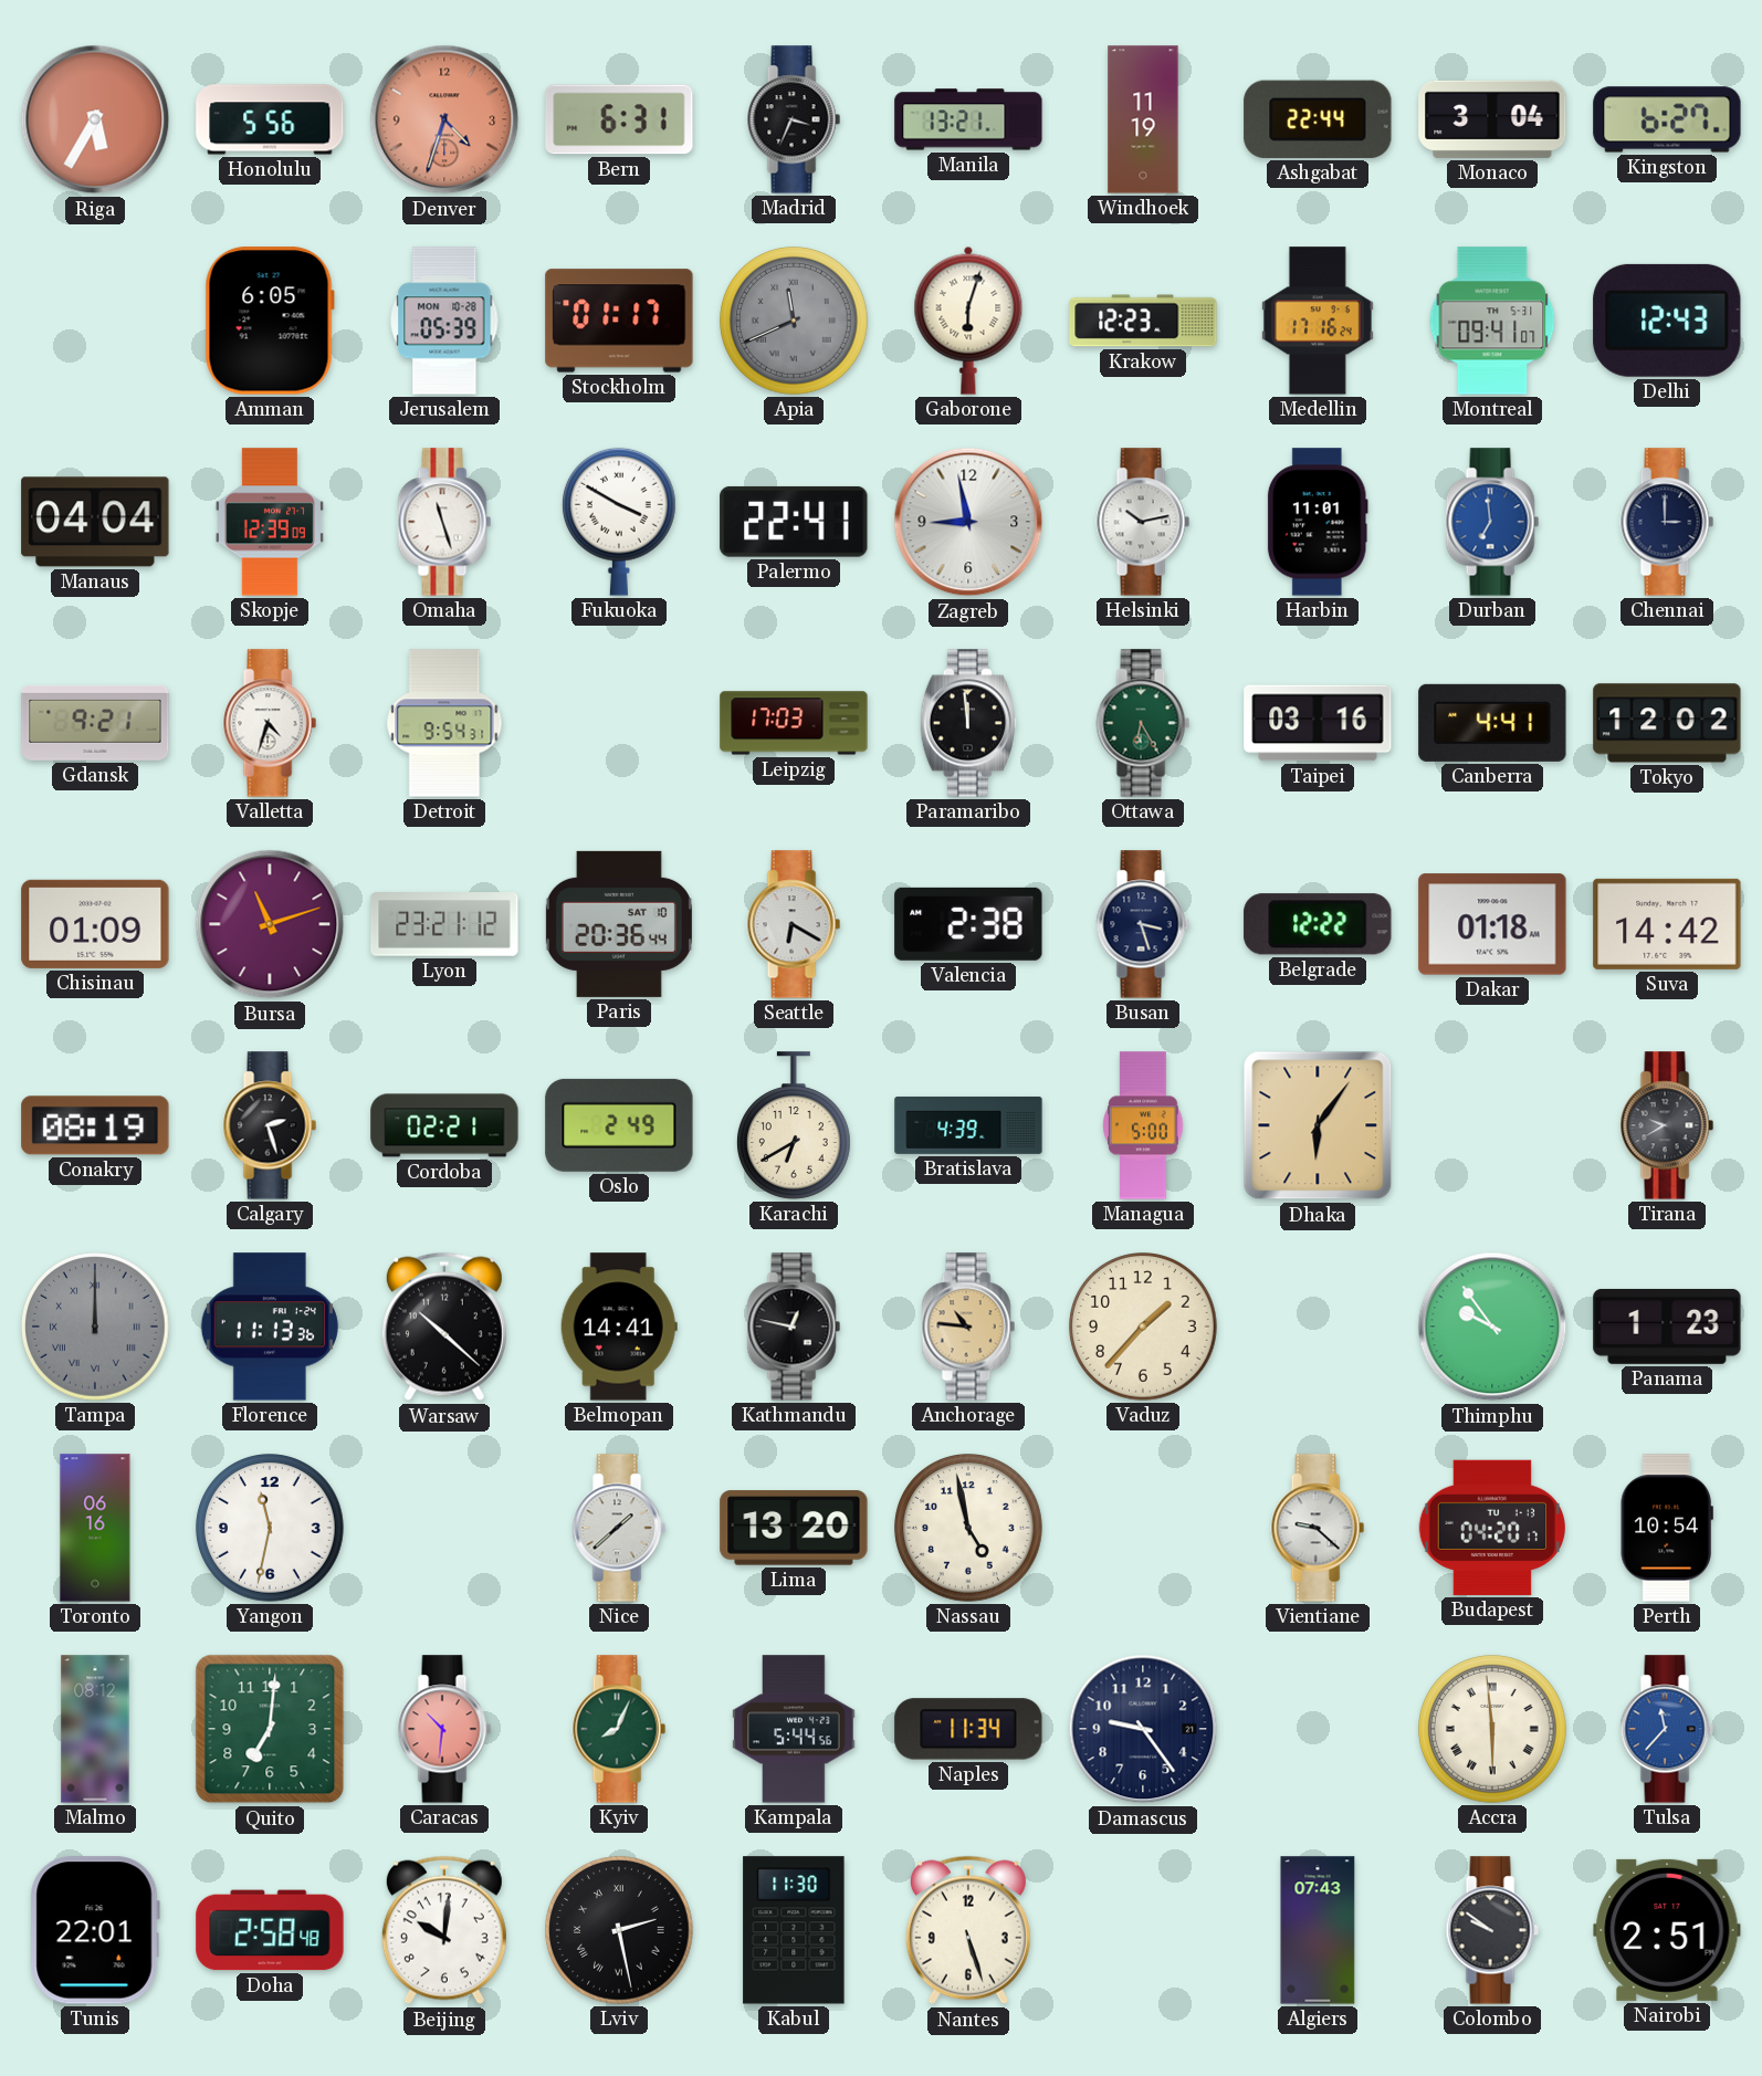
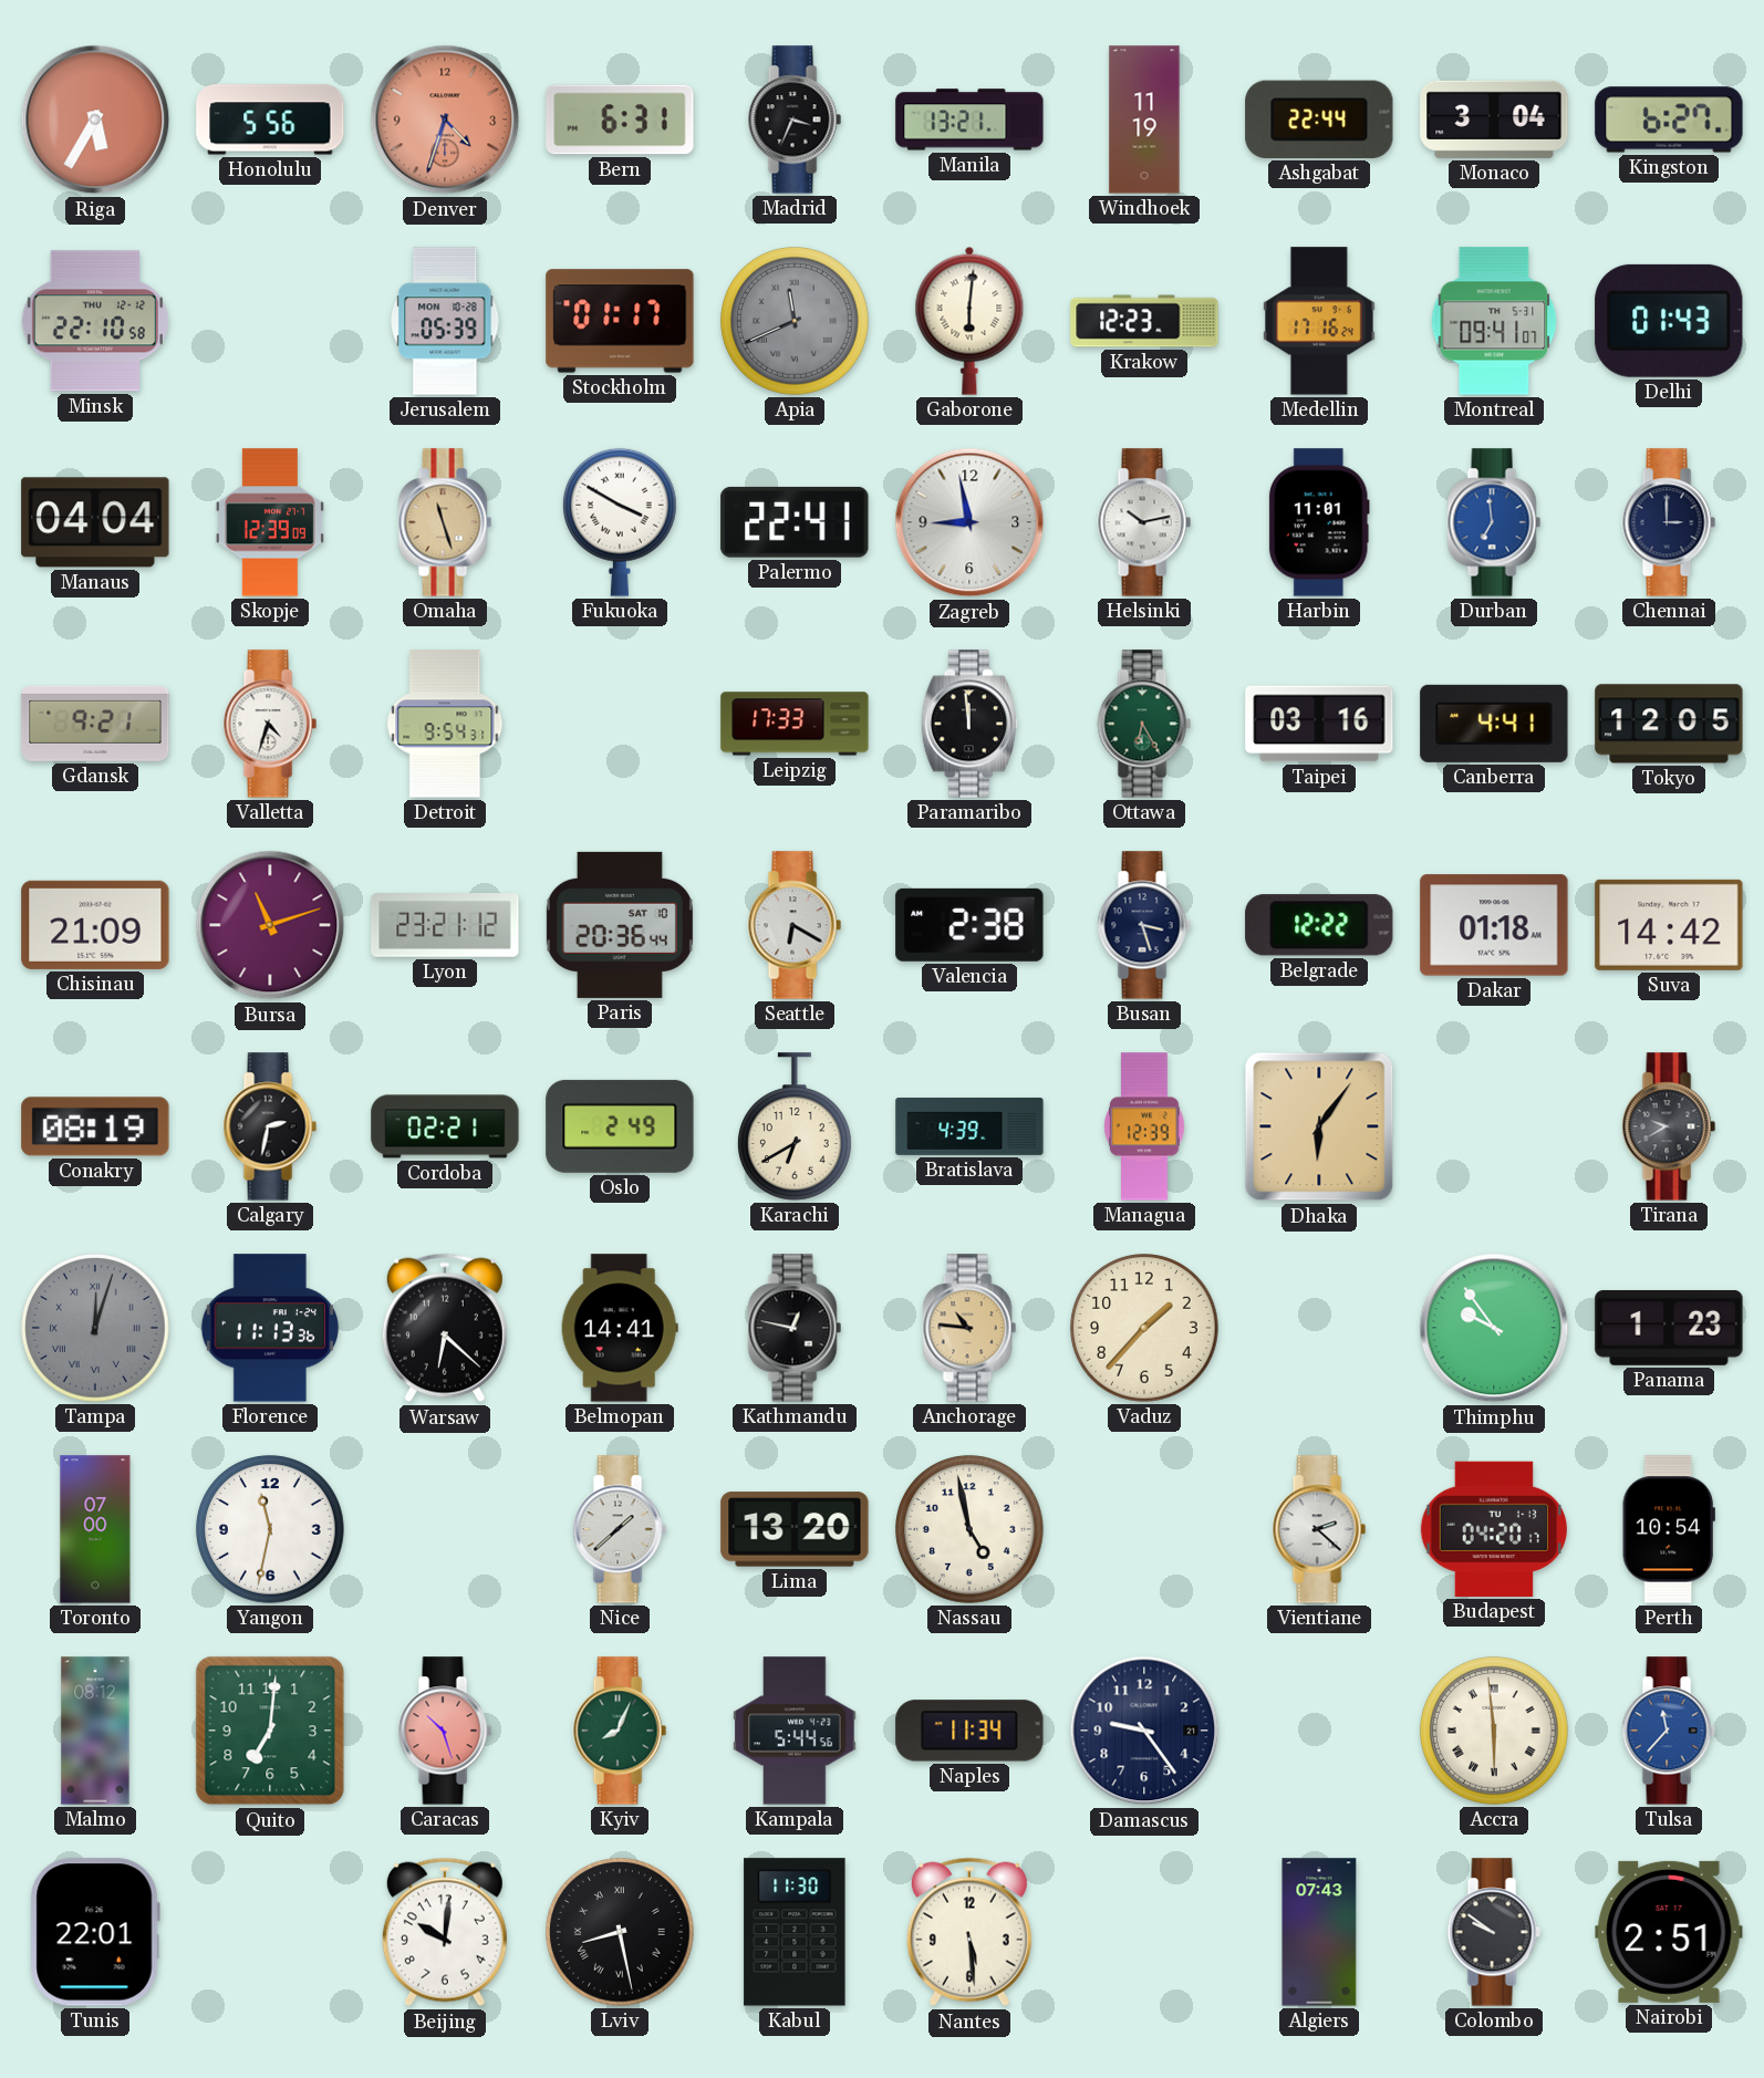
Minsk: none -> 22:10
Amman: 6:05 -> none
Gaborone: 6:03 -> 6:01
Delhi: 12:43 -> 01:43
Omaha dial: white -> champagne
Leipzig: 17:03 -> 17:33
Tokyo: 12:02 -> 12:05
Chisinau: 01:09 -> 21:09
Calgary: 2:27 -> 2:32
Managua: 5:00 -> 12:39
Tampa: 12:00 -> 12:03
Warsaw: 10:22 -> 6:22
Toronto: 06:16 -> 07:00
Vientiane: 9:22 -> 2:22
Caracas: 10:31 -> 10:27
Doha: 2:58 -> none
Lviv: 2:28 -> 8:28
Nantes: 5:27 -> 5:29
